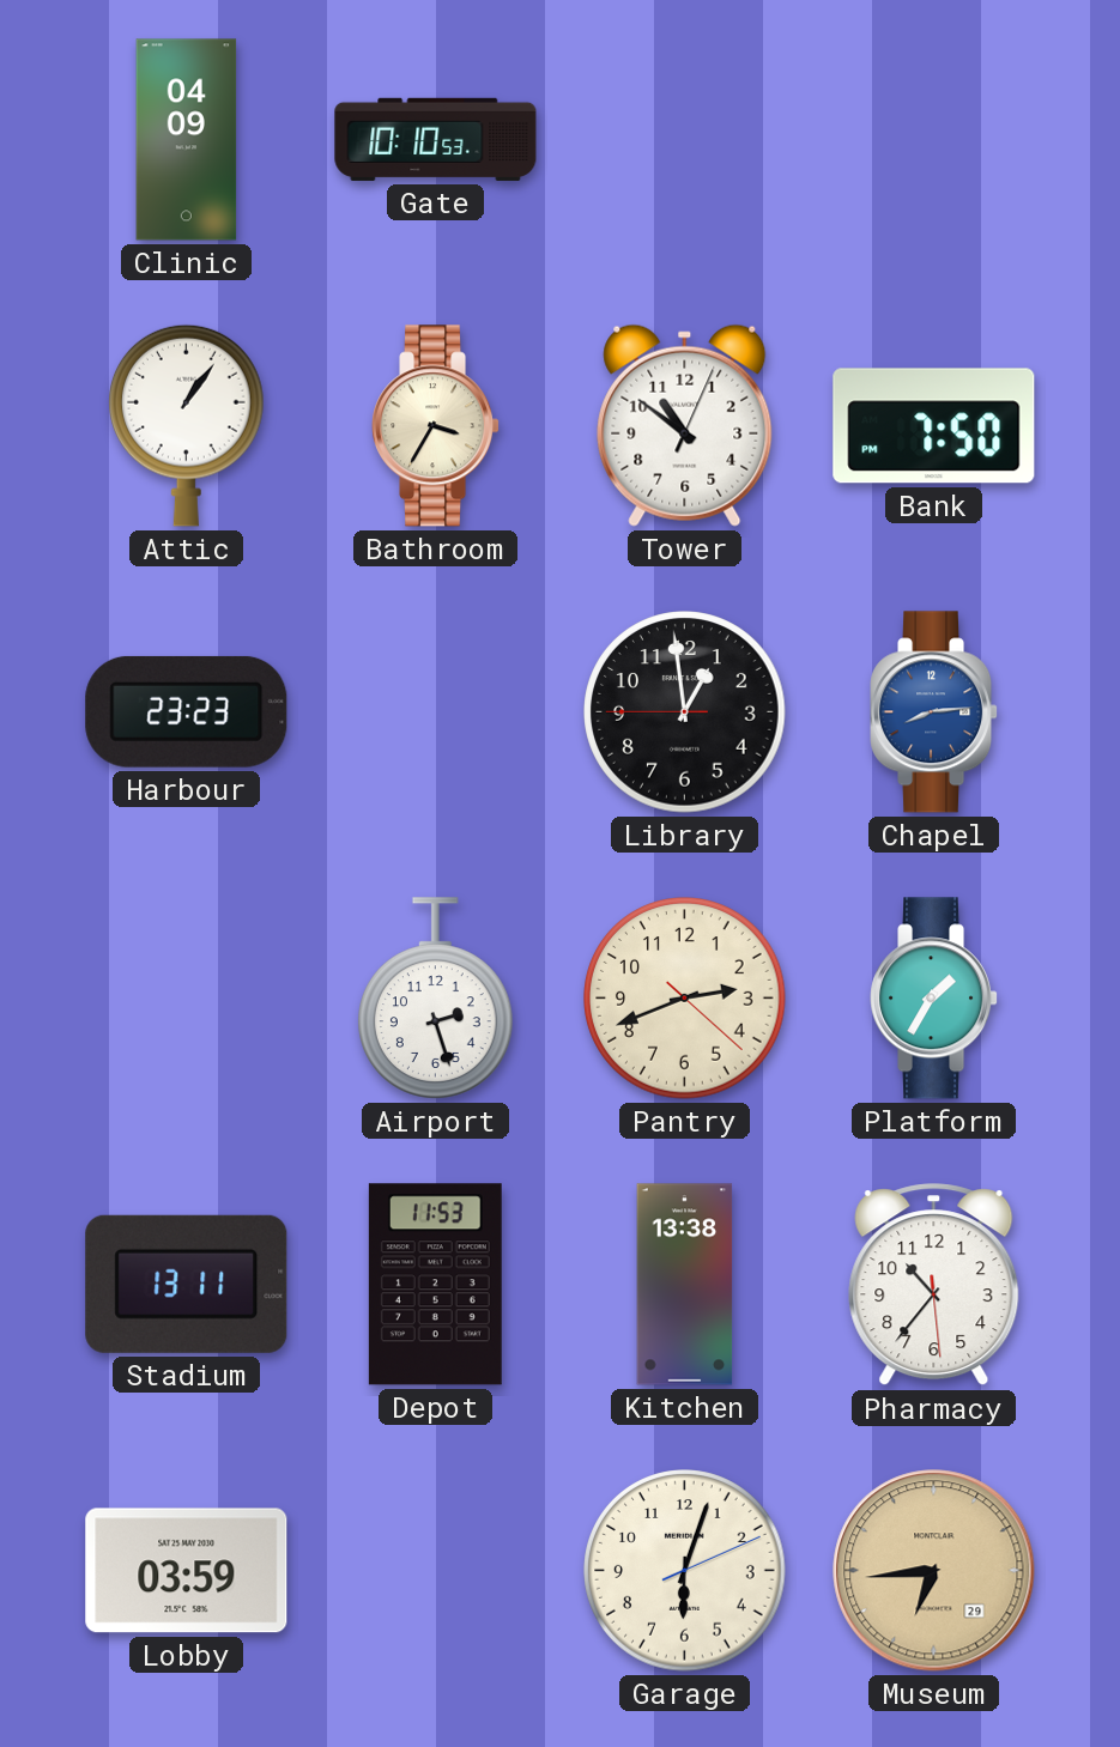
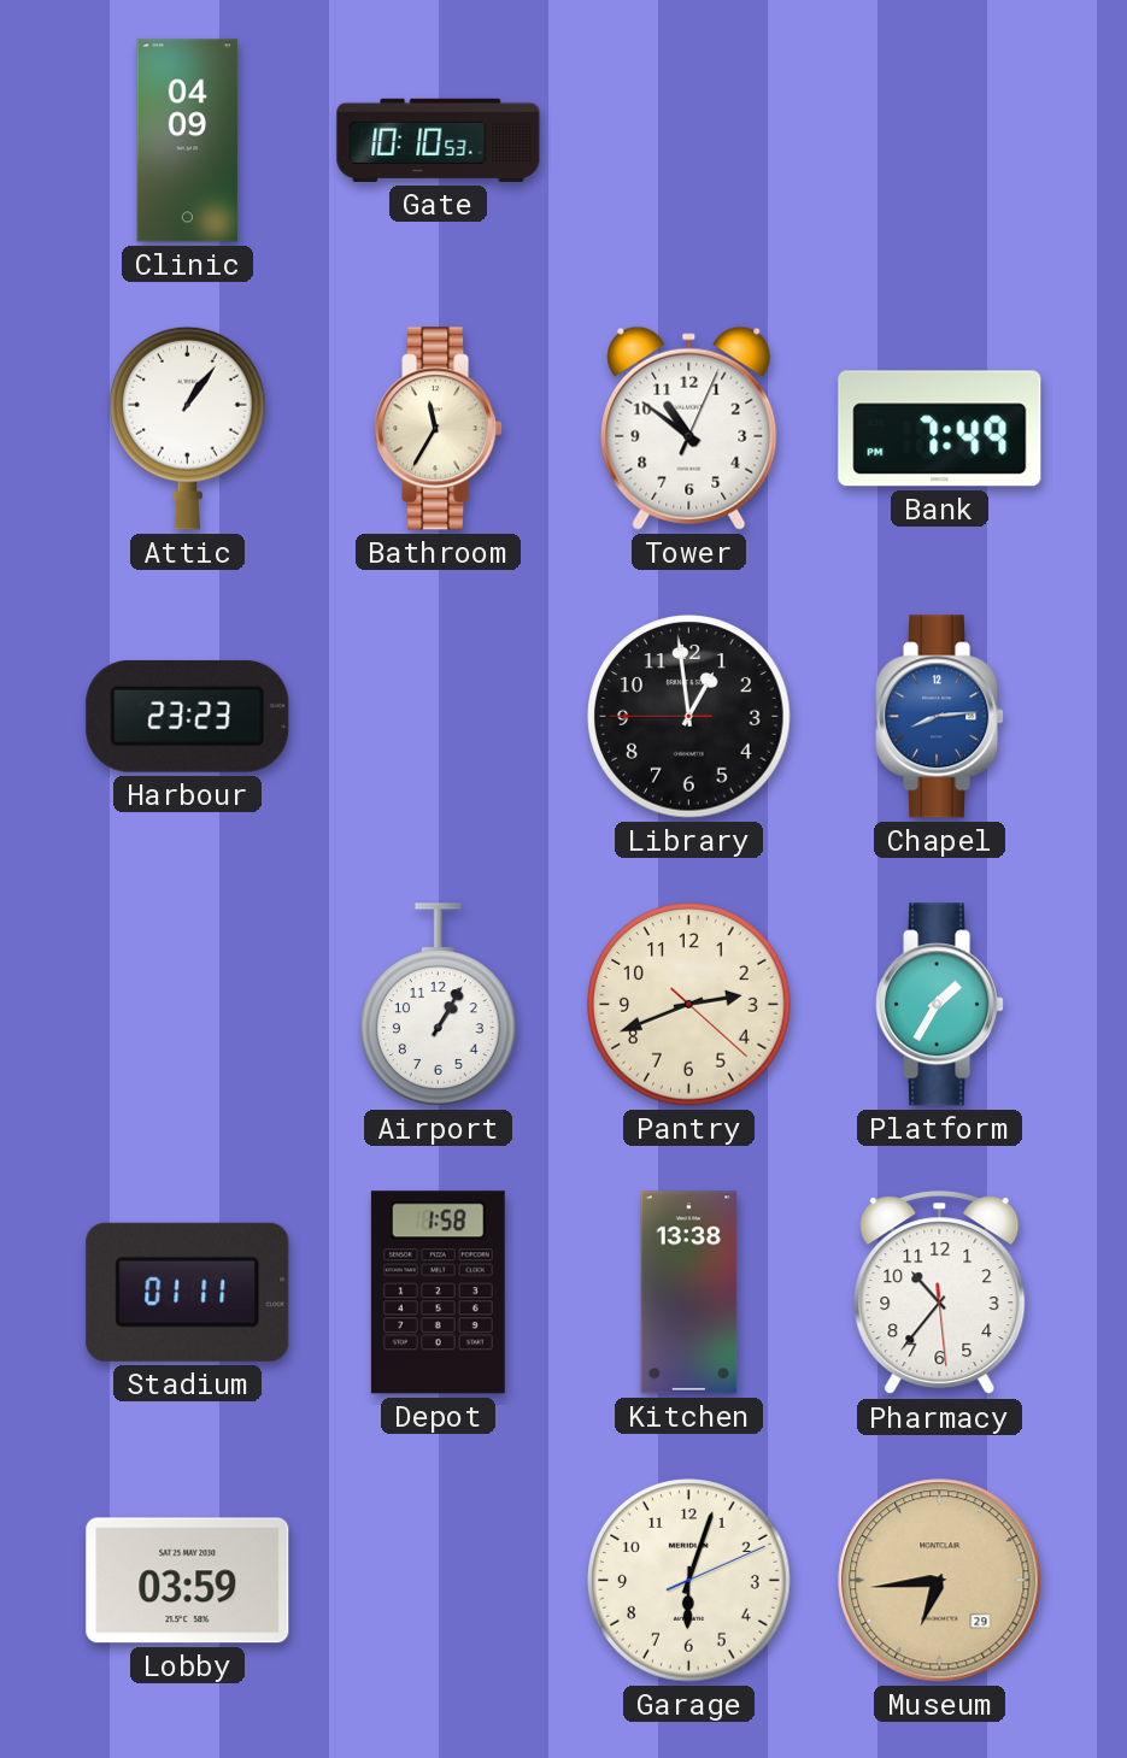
Bathroom: 3:35 -> 11:35
Bank: 7:50 -> 7:49
Airport: 2:27 -> 1:05
Stadium: 13:11 -> 01:11
Depot: 11:53 -> 1:58
